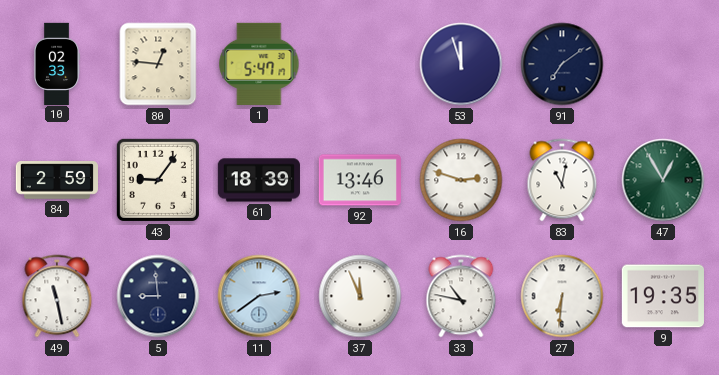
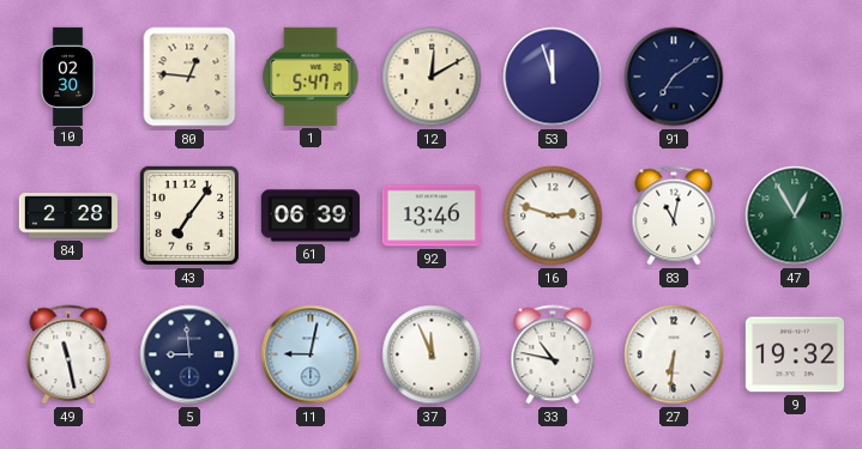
10: 02:33 -> 02:30
12: none -> 12:10
84: 2:59 -> 2:28
43: 9:06 -> 7:06
61: 18:39 -> 06:39
11: 2:39 -> 9:02
9: 19:35 -> 19:32
